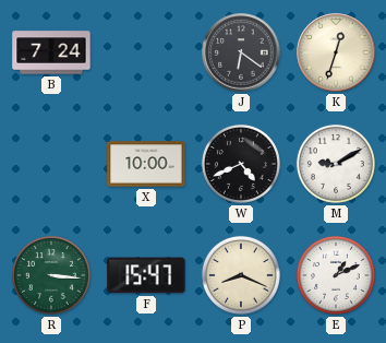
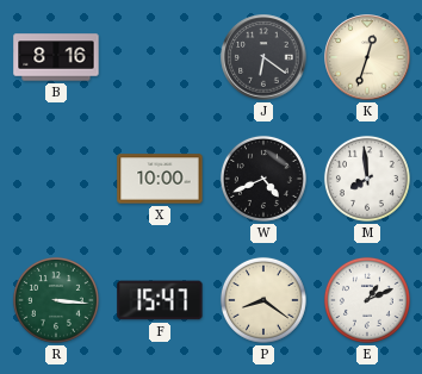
B: 7:24 -> 8:16
M: 9:10 -> 7:59
P: 8:19 -> 8:21
